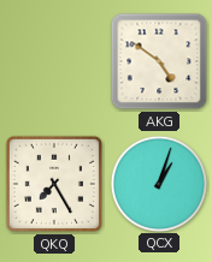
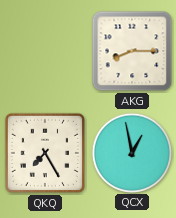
AKG: 4:51 -> 8:15
QCX: 1:03 -> 12:58
